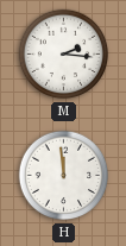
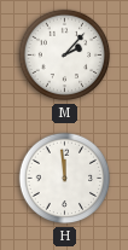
M: 2:16 -> 2:07
